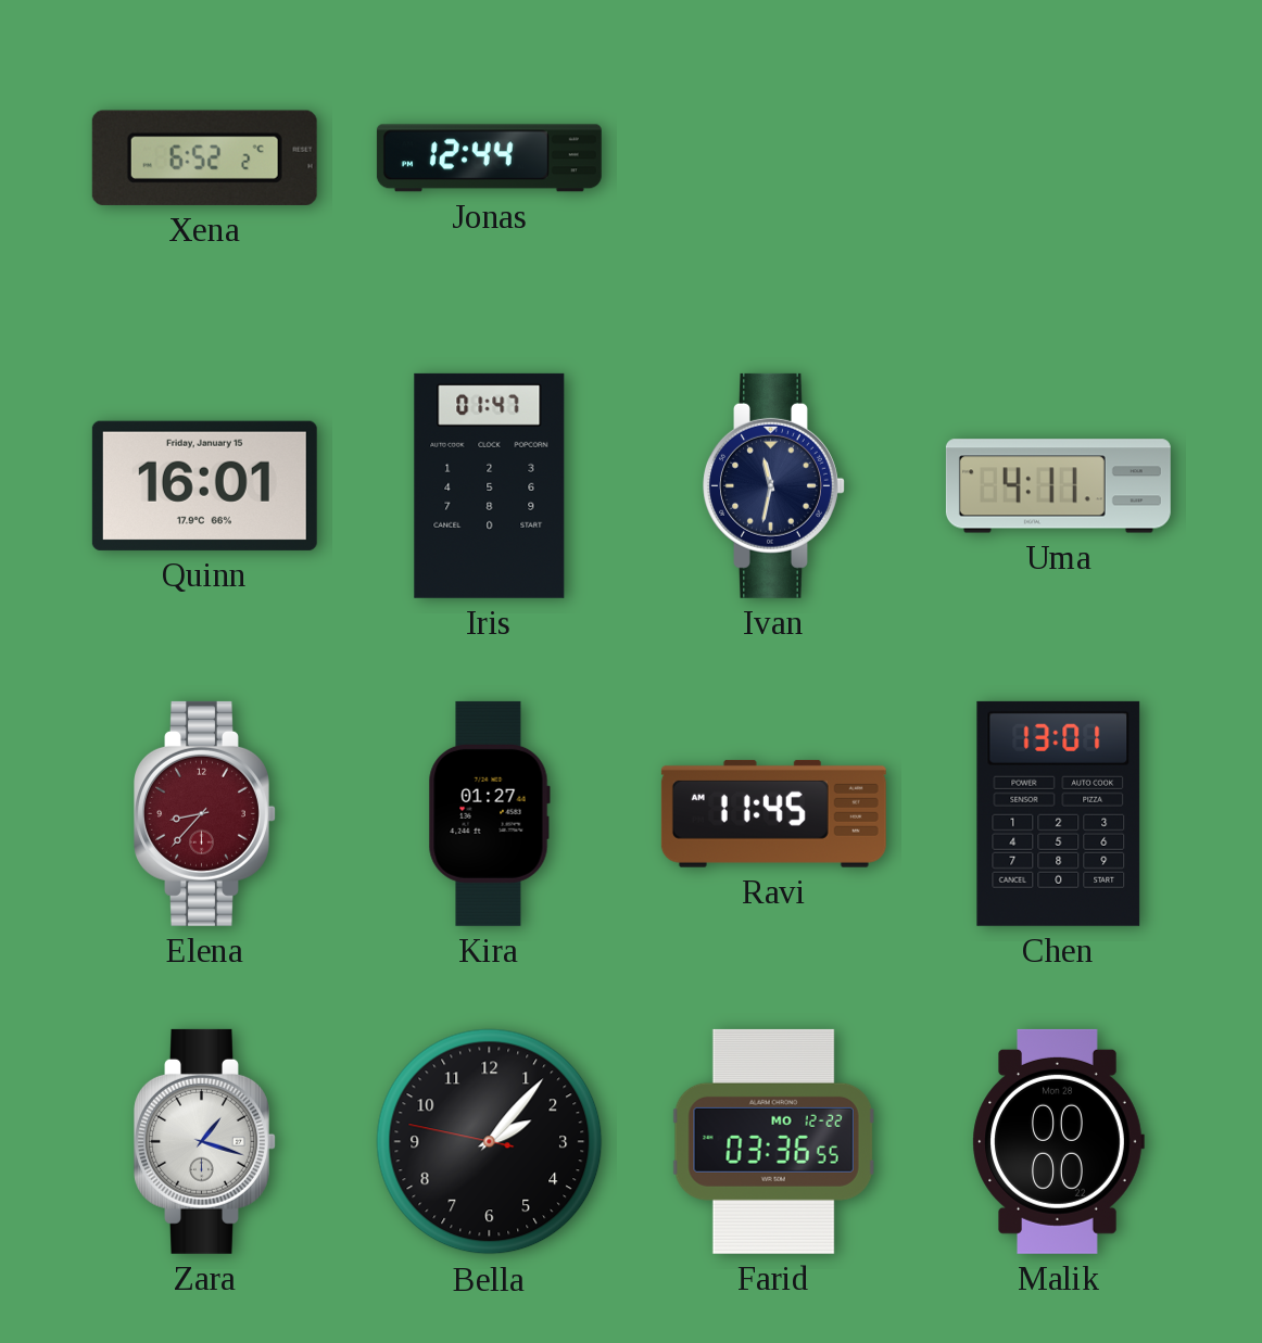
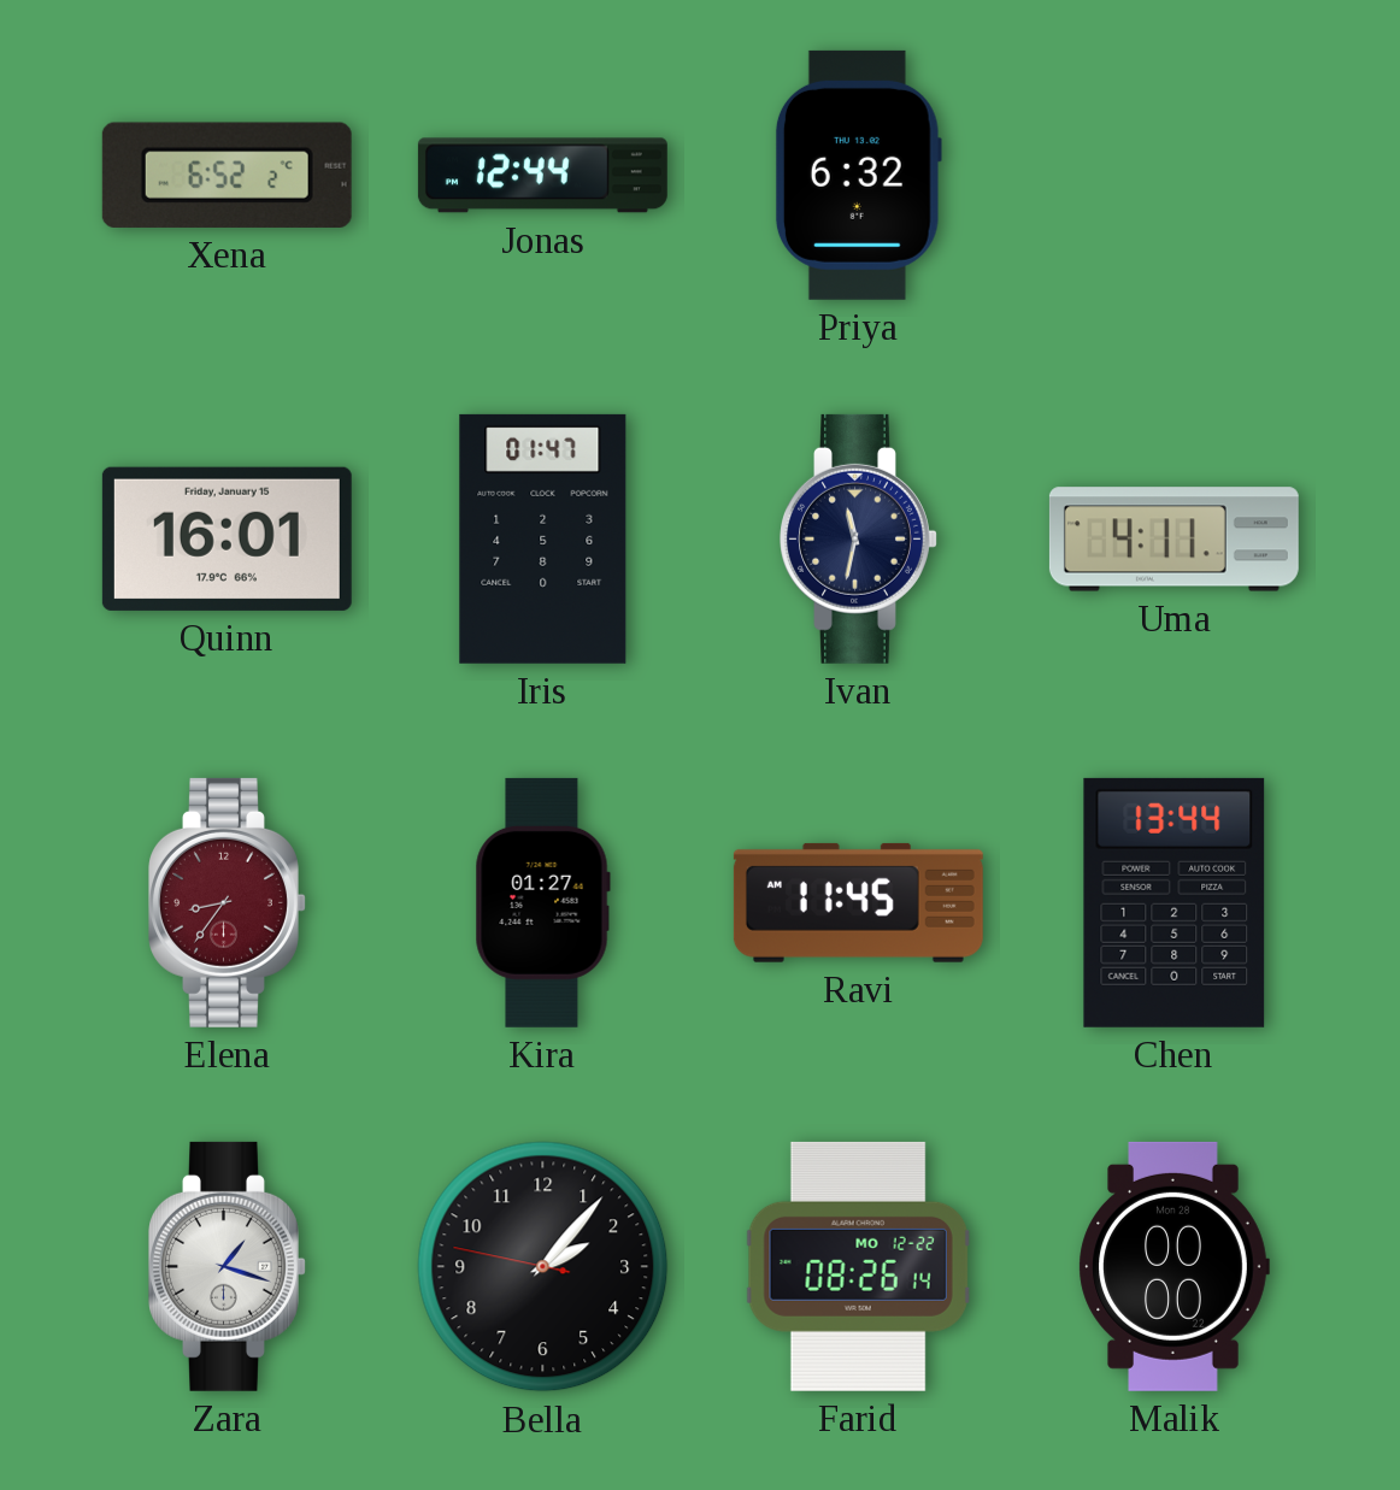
Priya: none -> 6:32
Elena: 8:37 -> 8:36
Chen: 13:01 -> 13:44
Farid: 03:36 -> 08:26
